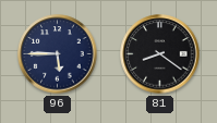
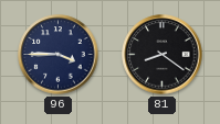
96: 5:45 -> 3:45
